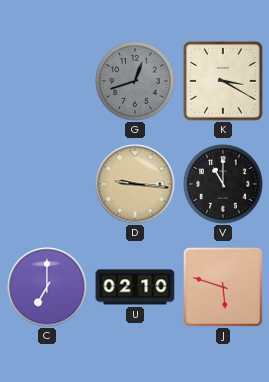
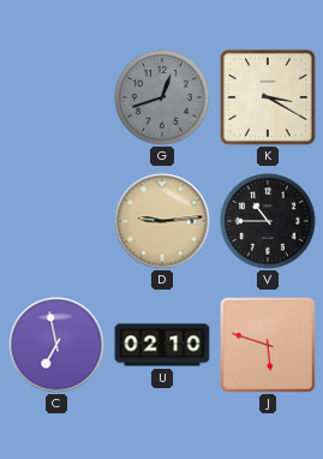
D: 9:16 -> 9:14
V: 11:00 -> 10:45
C: 7:00 -> 6:58
